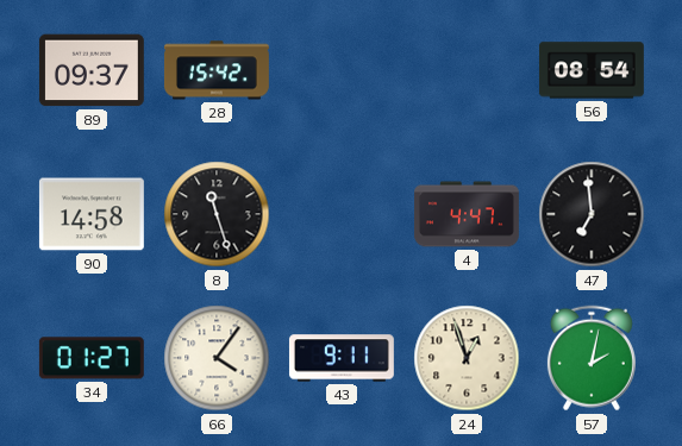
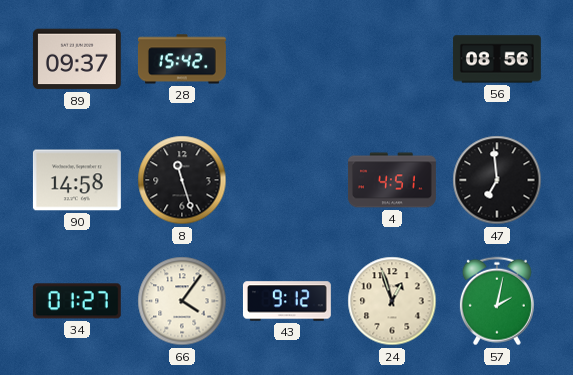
56: 08:54 -> 08:56
4: 4:47 -> 4:51
43: 9:11 -> 9:12
